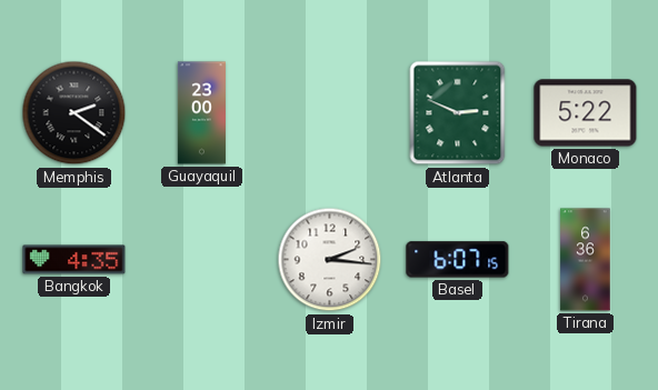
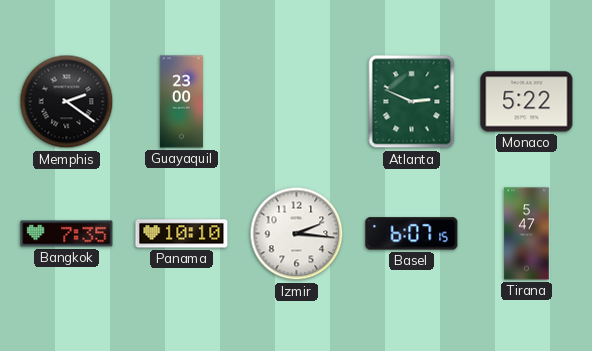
Bangkok: 4:35 -> 7:35
Panama: none -> 10:10
Tirana: 6:36 -> 5:47
